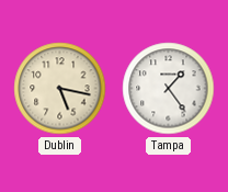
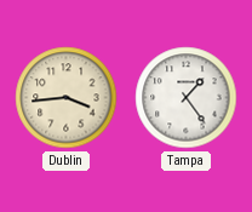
Dublin: 5:17 -> 3:44
